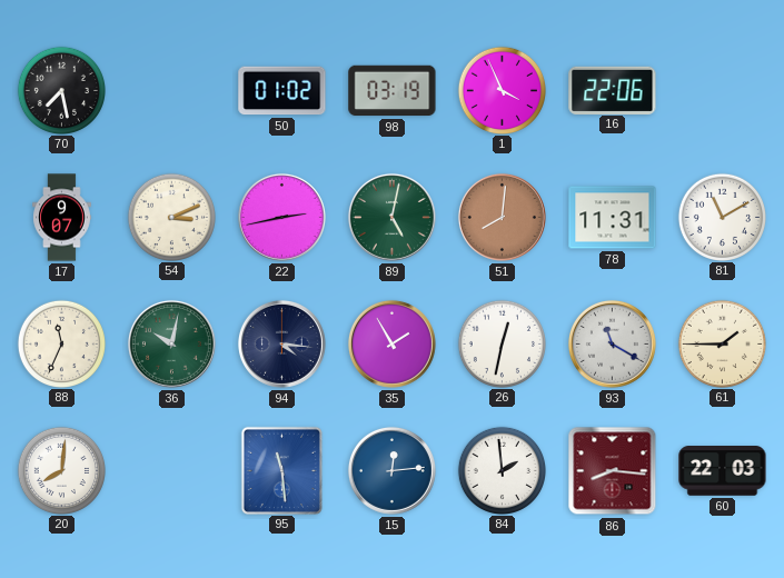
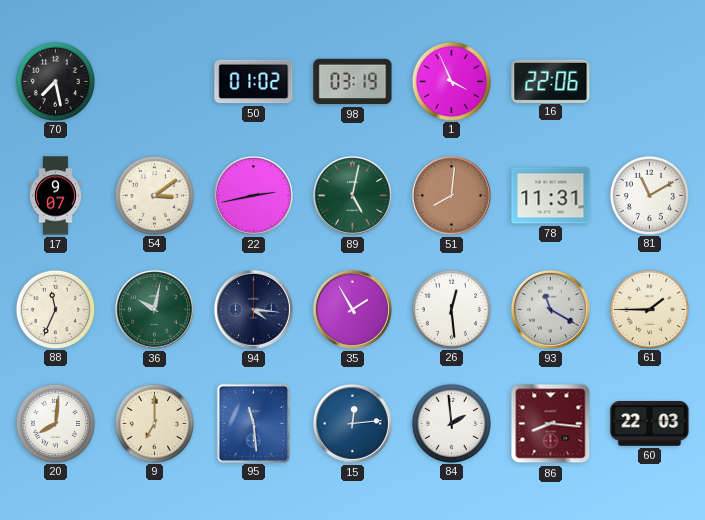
54: 3:11 -> 3:09
26: 12:32 -> 12:29
9: none -> 7:00
